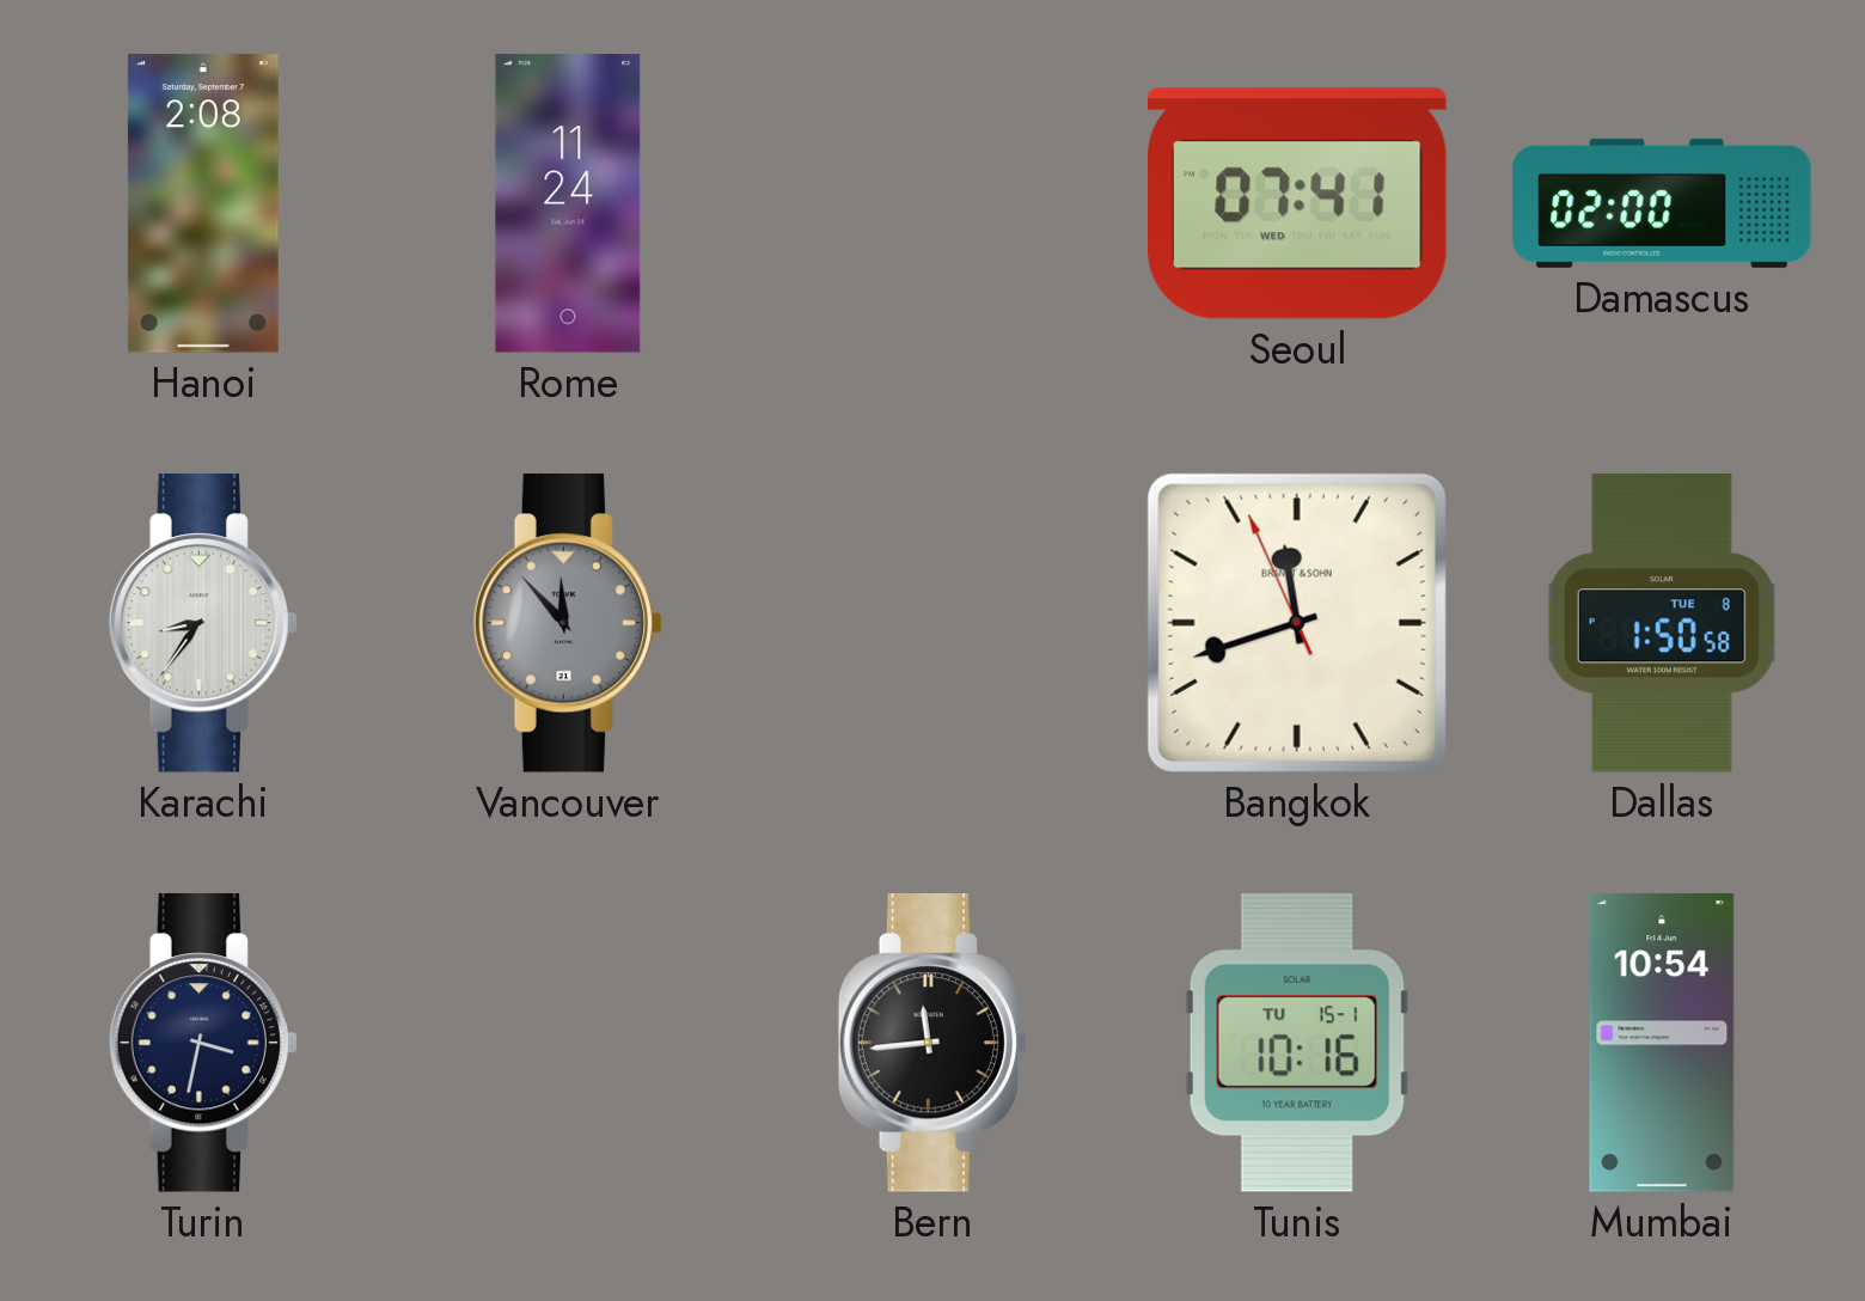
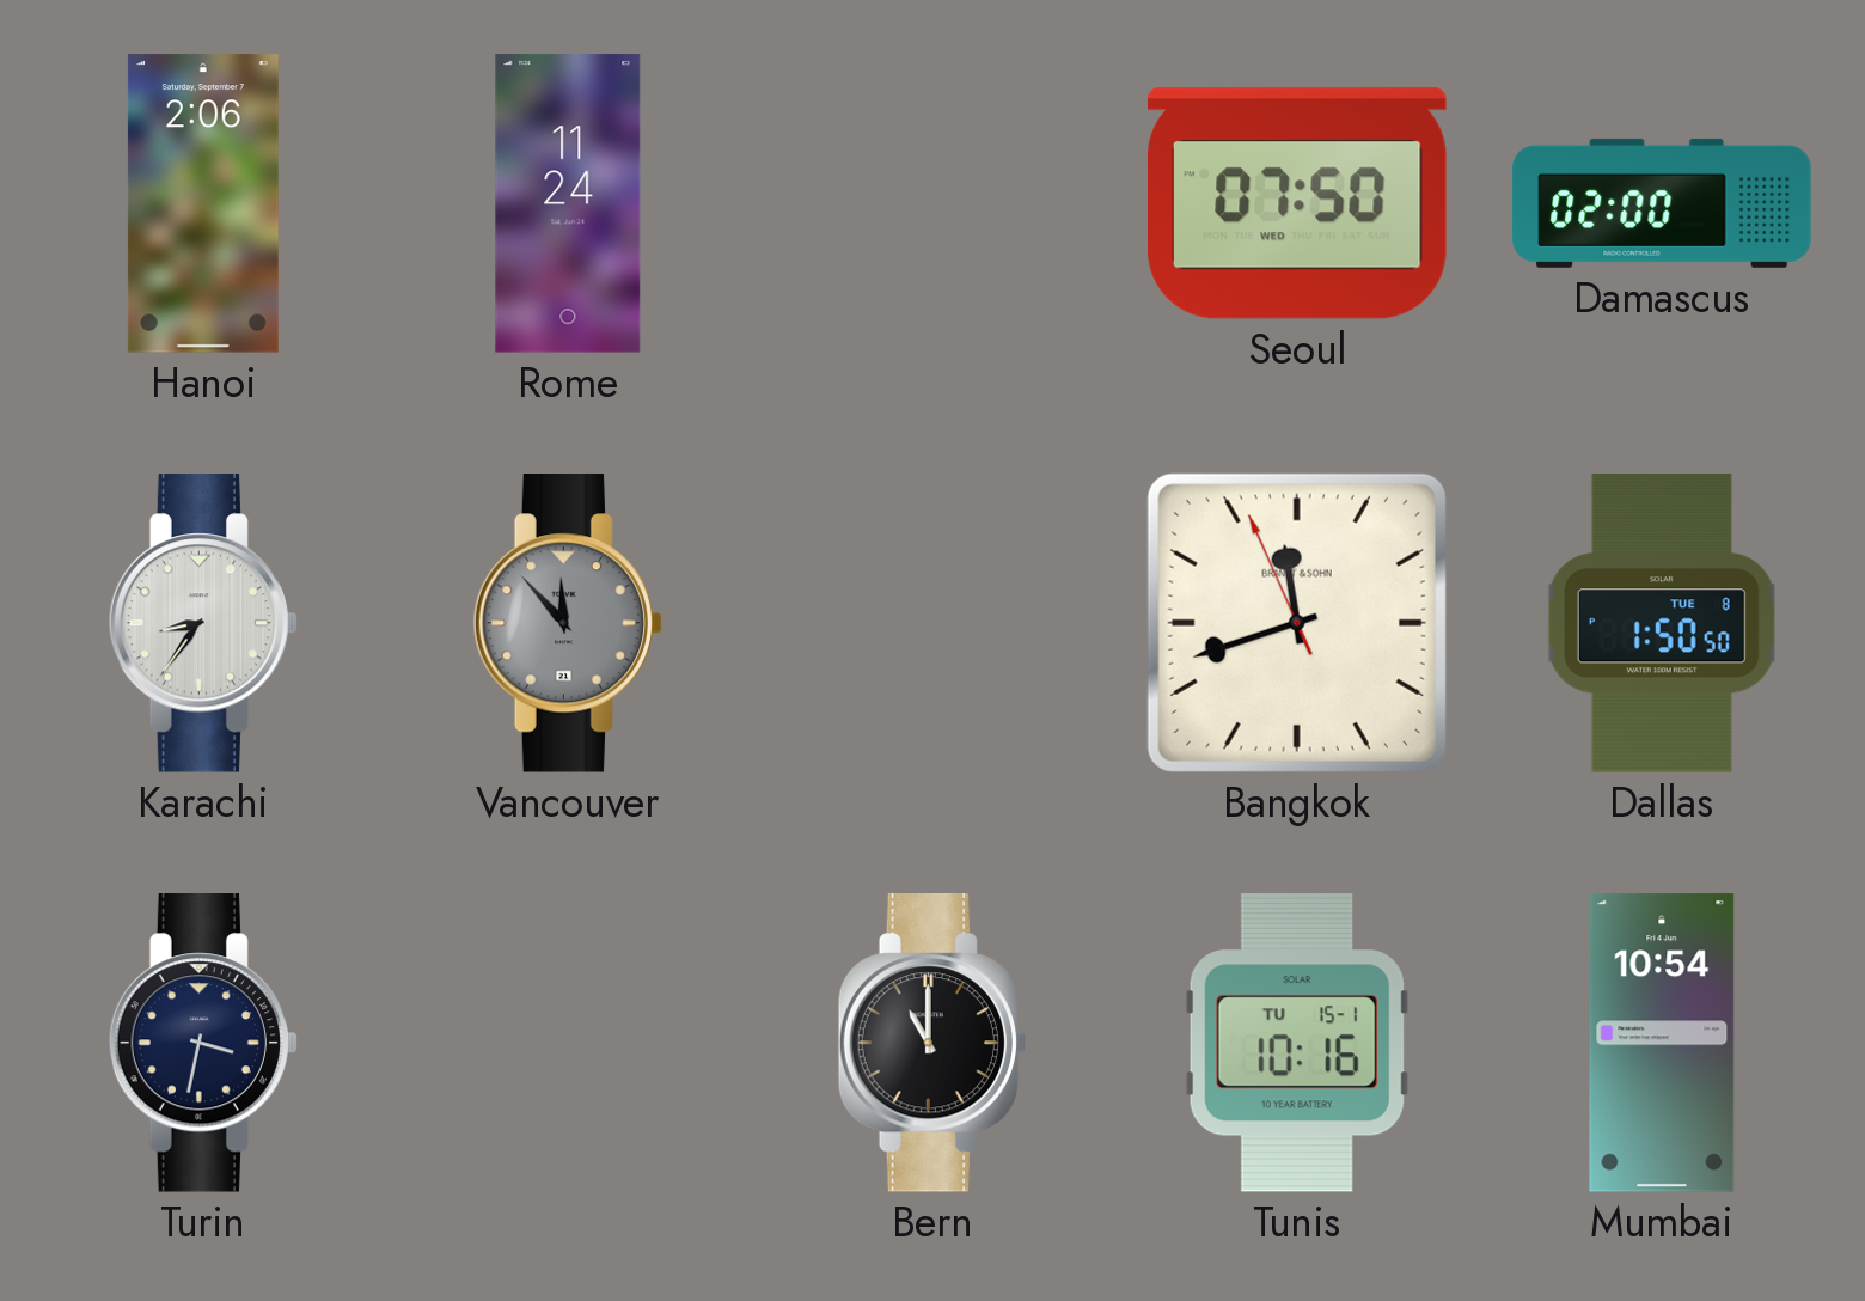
Hanoi: 2:08 -> 2:06
Seoul: 07:41 -> 07:50
Dallas: 1:50:58 -> 1:50:50
Bern: 11:44 -> 11:00
